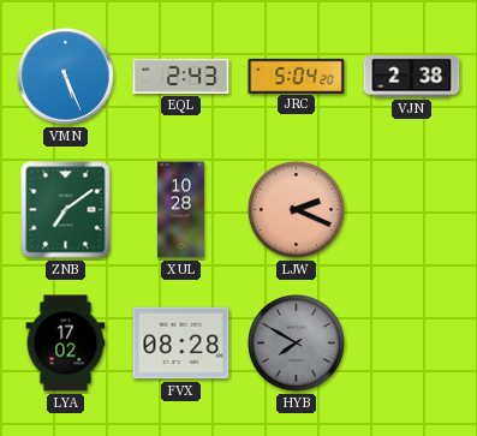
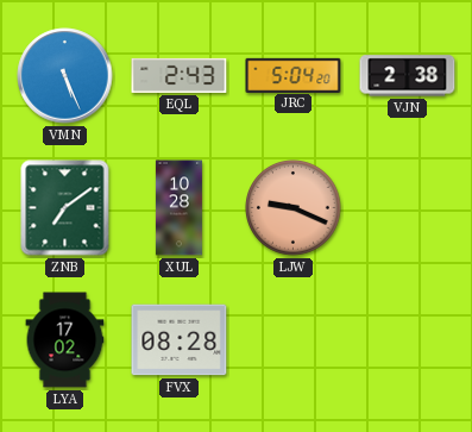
LJW: 2:19 -> 9:19
HYB: 7:50 -> none
